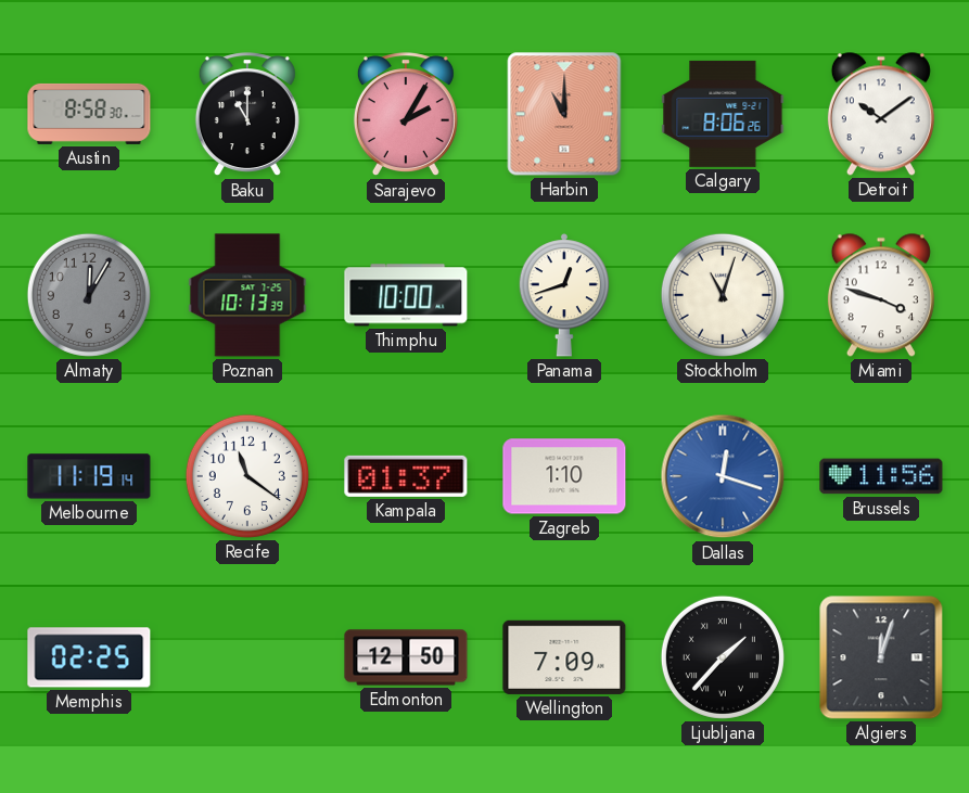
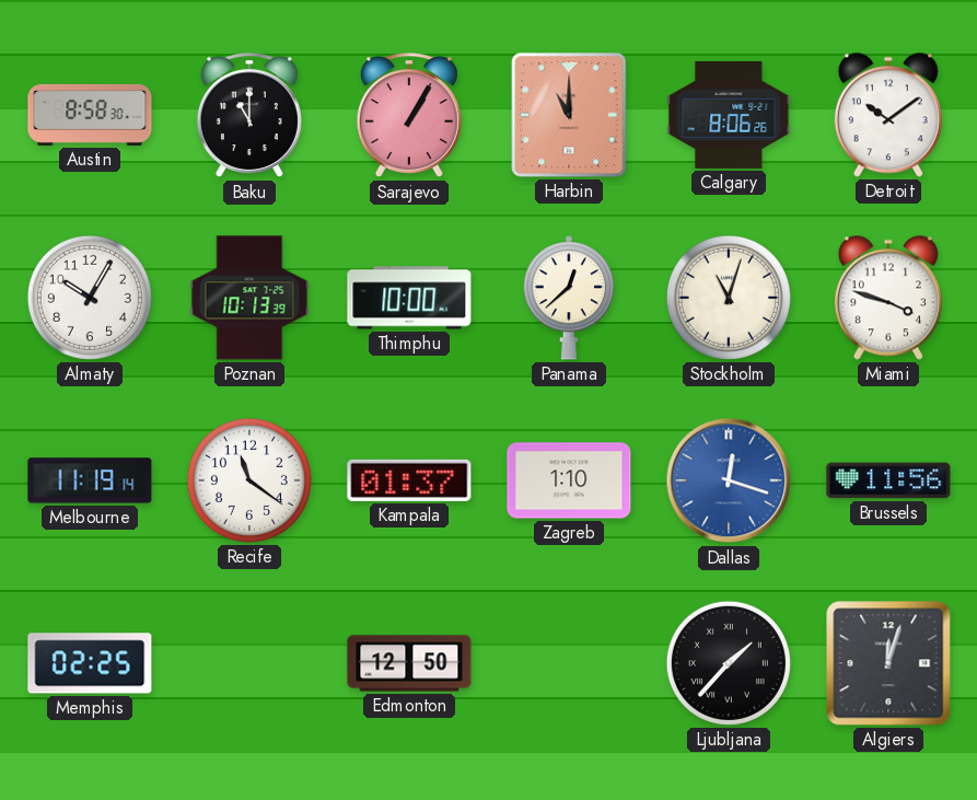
Sarajevo: 2:05 -> 1:05
Almaty: 12:05 -> 10:05
Almaty dial: grey -> white
Panama: 12:42 -> 12:38
Wellington: 7:09 -> none
